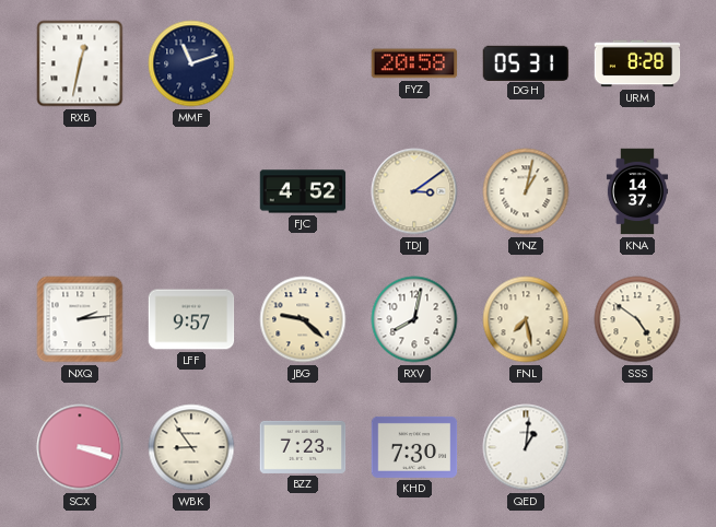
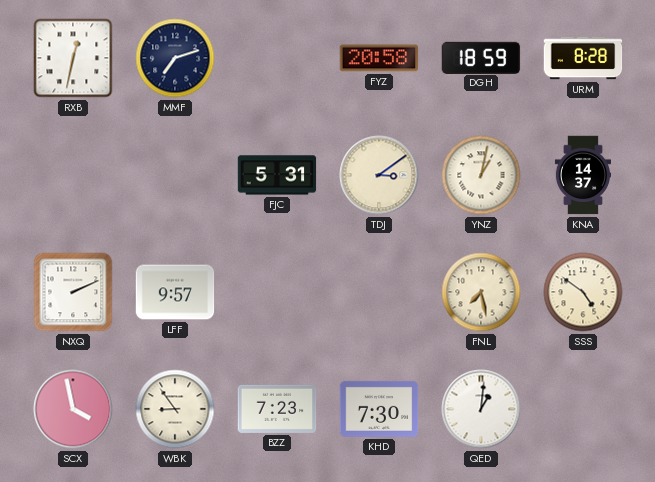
MMF: 11:12 -> 7:12
DGH: 05:31 -> 18:59
FJC: 4:52 -> 5:31
NXQ: 2:14 -> 2:11
JBG: 9:22 -> none
RXV: 8:02 -> none
SCX: 3:18 -> 3:58
